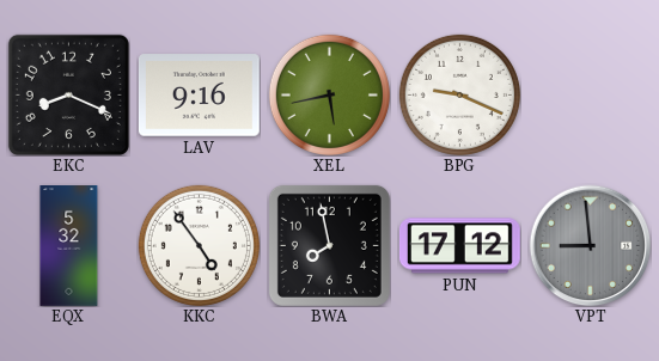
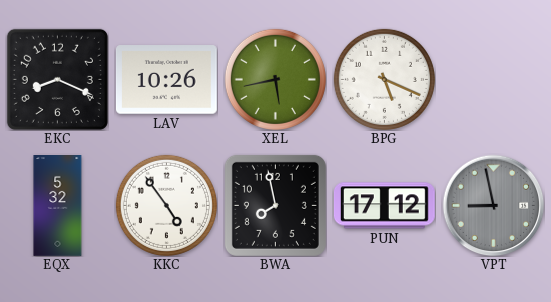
LAV: 9:16 -> 10:26
BPG: 9:19 -> 5:19
VPT: 8:59 -> 8:58
